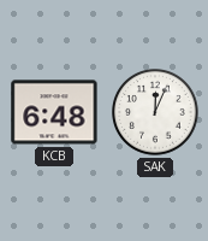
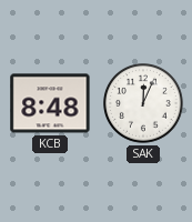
KCB: 6:48 -> 8:48
